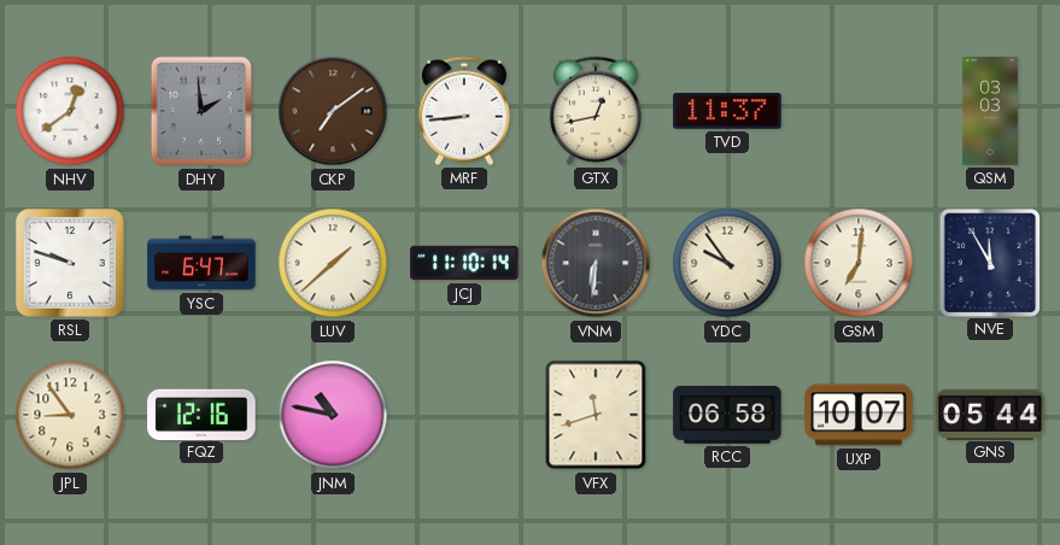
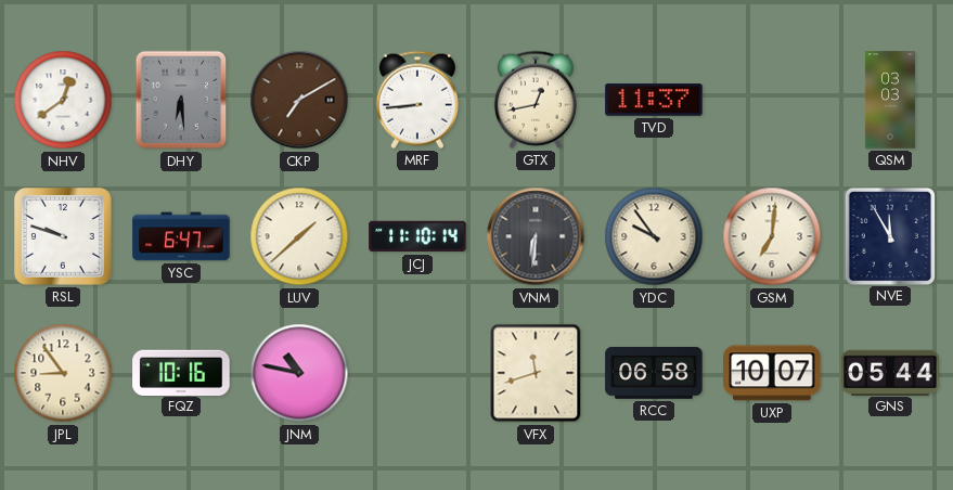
DHY: 1:59 -> 6:29
CKP: 7:09 -> 7:10
FQZ: 12:16 -> 10:16
